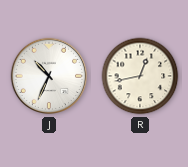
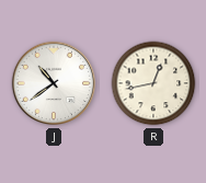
J: 10:34 -> 10:39
